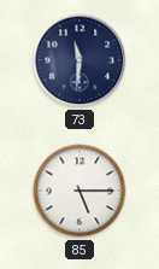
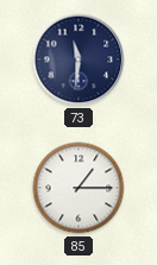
85: 5:15 -> 1:15
